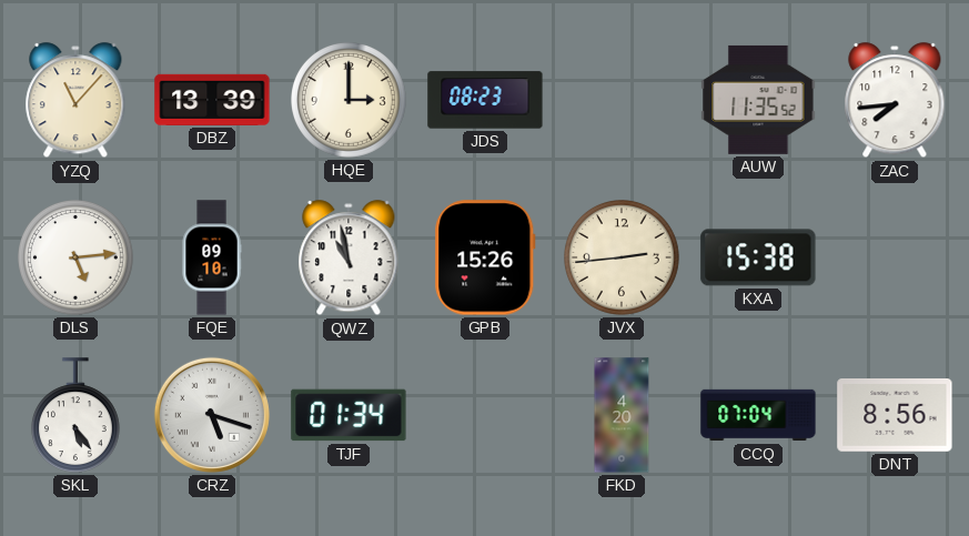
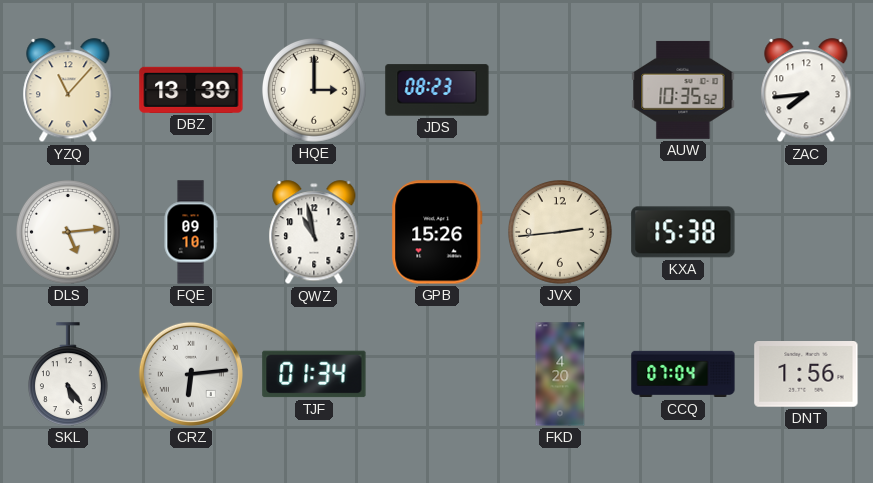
AUW: 11:35 -> 10:35
CRZ: 5:18 -> 6:14
DNT: 8:56 -> 1:56
